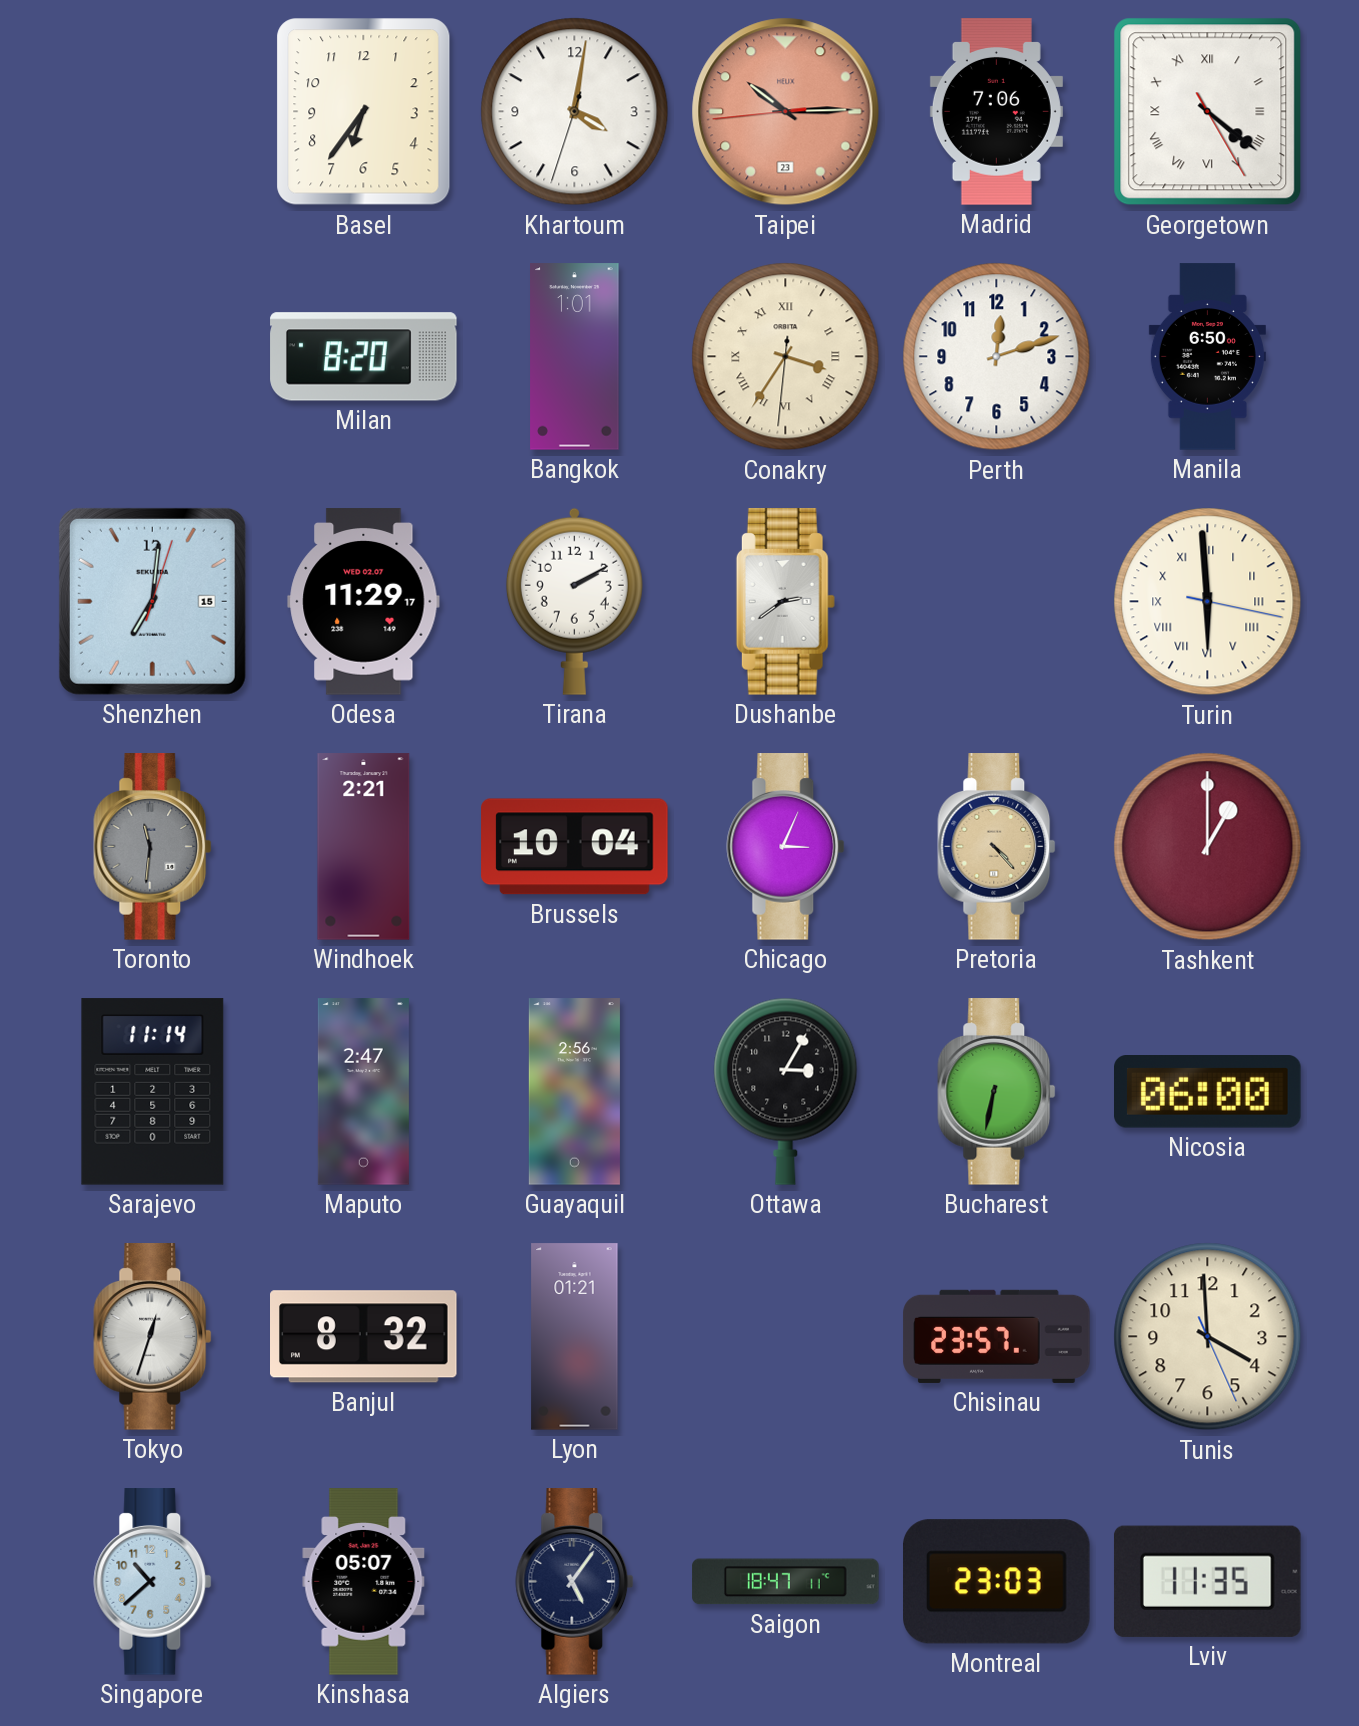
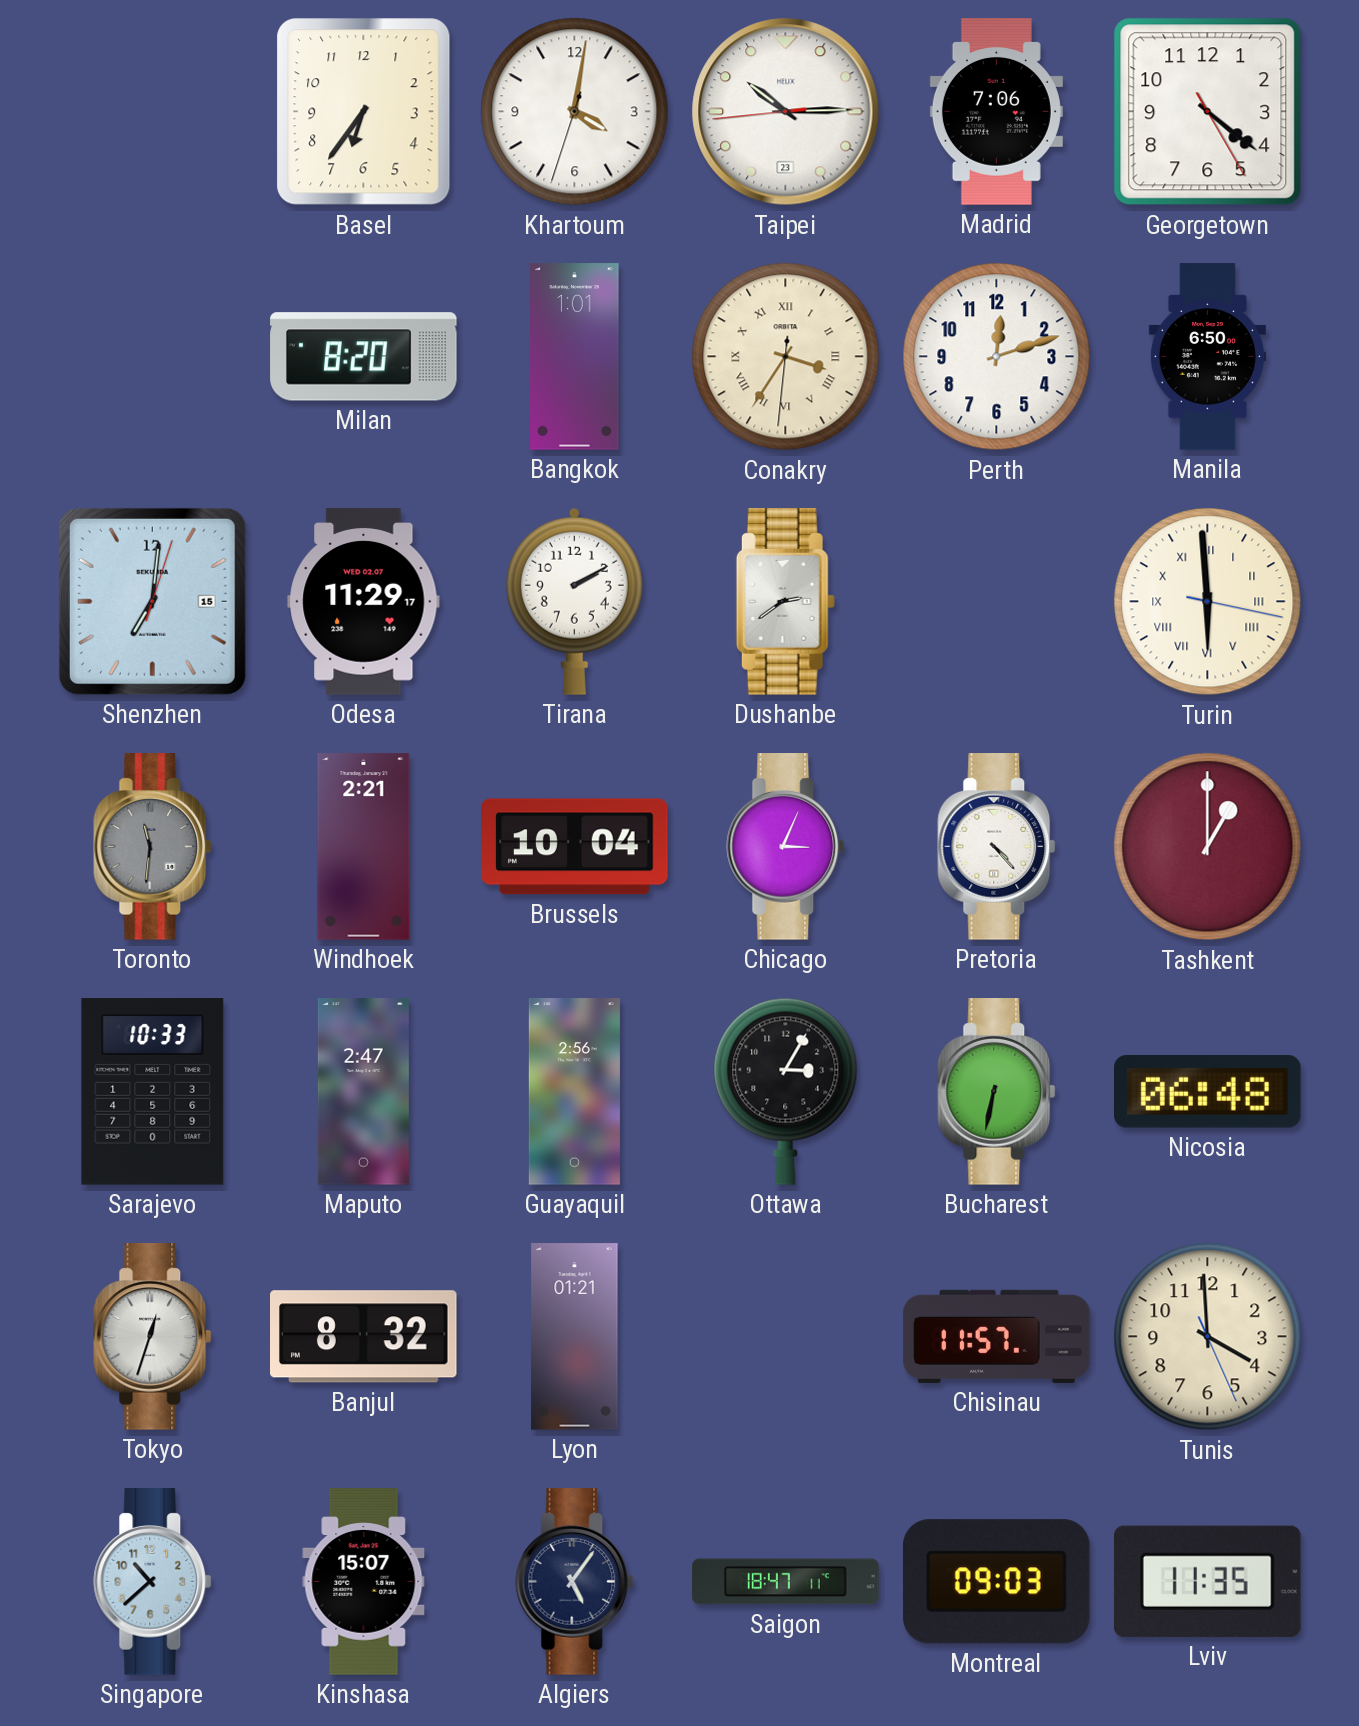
Taipei dial: salmon -> white
Georgetown numerals: Roman -> Arabic
Pretoria dial: champagne -> white
Sarajevo: 11:14 -> 10:33
Nicosia: 06:00 -> 06:48
Chisinau: 23:57 -> 11:57
Kinshasa: 05:07 -> 15:07
Montreal: 23:03 -> 09:03
